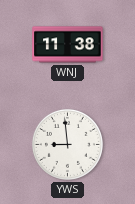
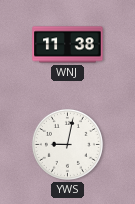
YWS: 8:59 -> 9:02
